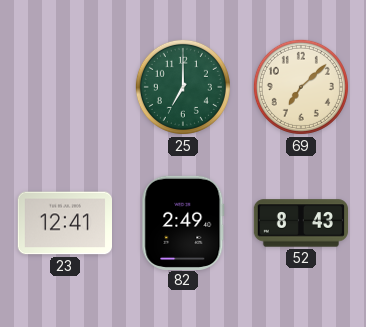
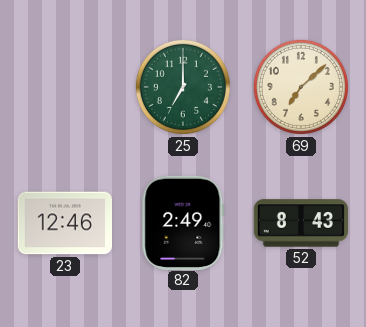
23: 12:41 -> 12:46
